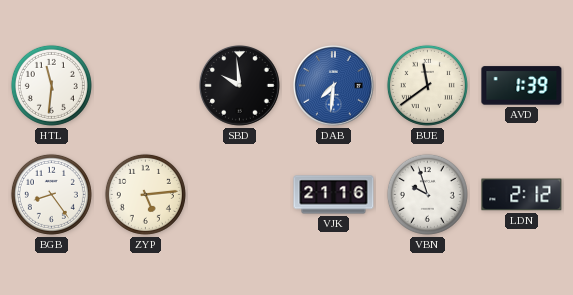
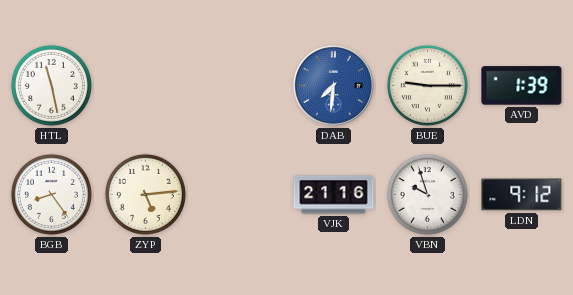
HTL: 11:31 -> 11:28
SBD: 9:59 -> none
BUE: 11:39 -> 9:15
LDN: 2:12 -> 9:12
